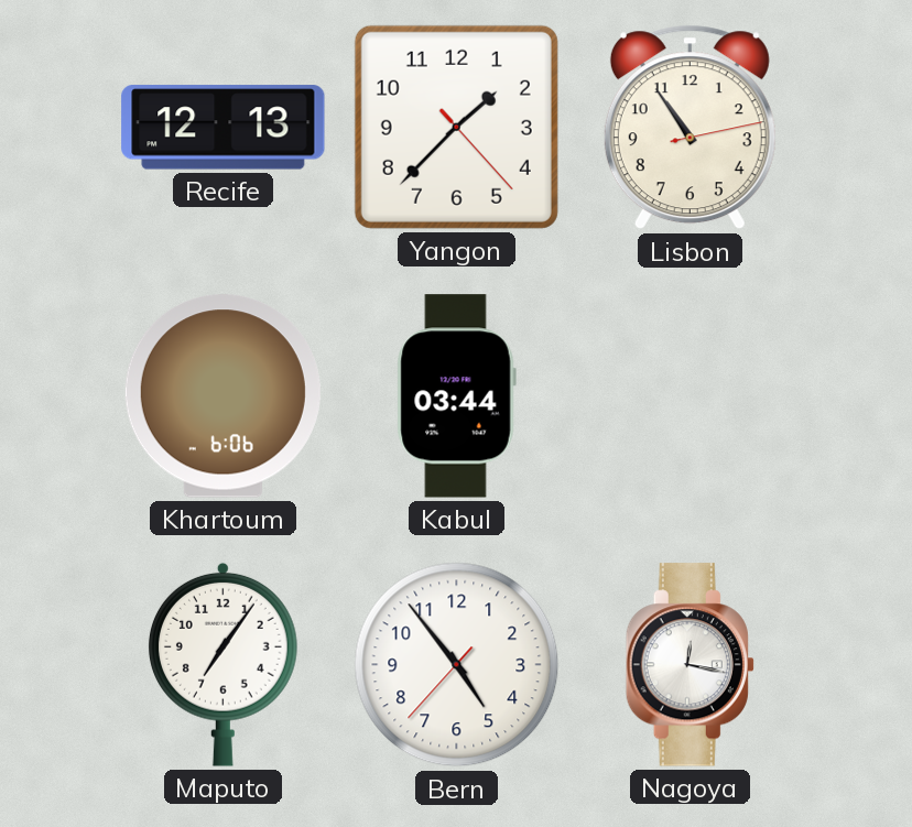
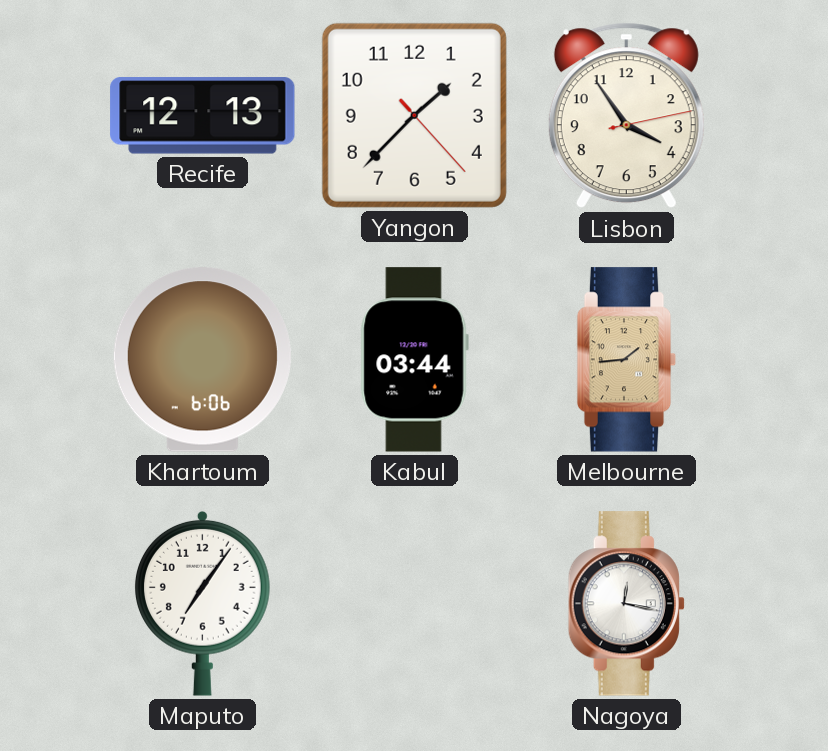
Lisbon: 10:54 -> 3:54
Melbourne: none -> 1:44
Bern: 4:53 -> none
